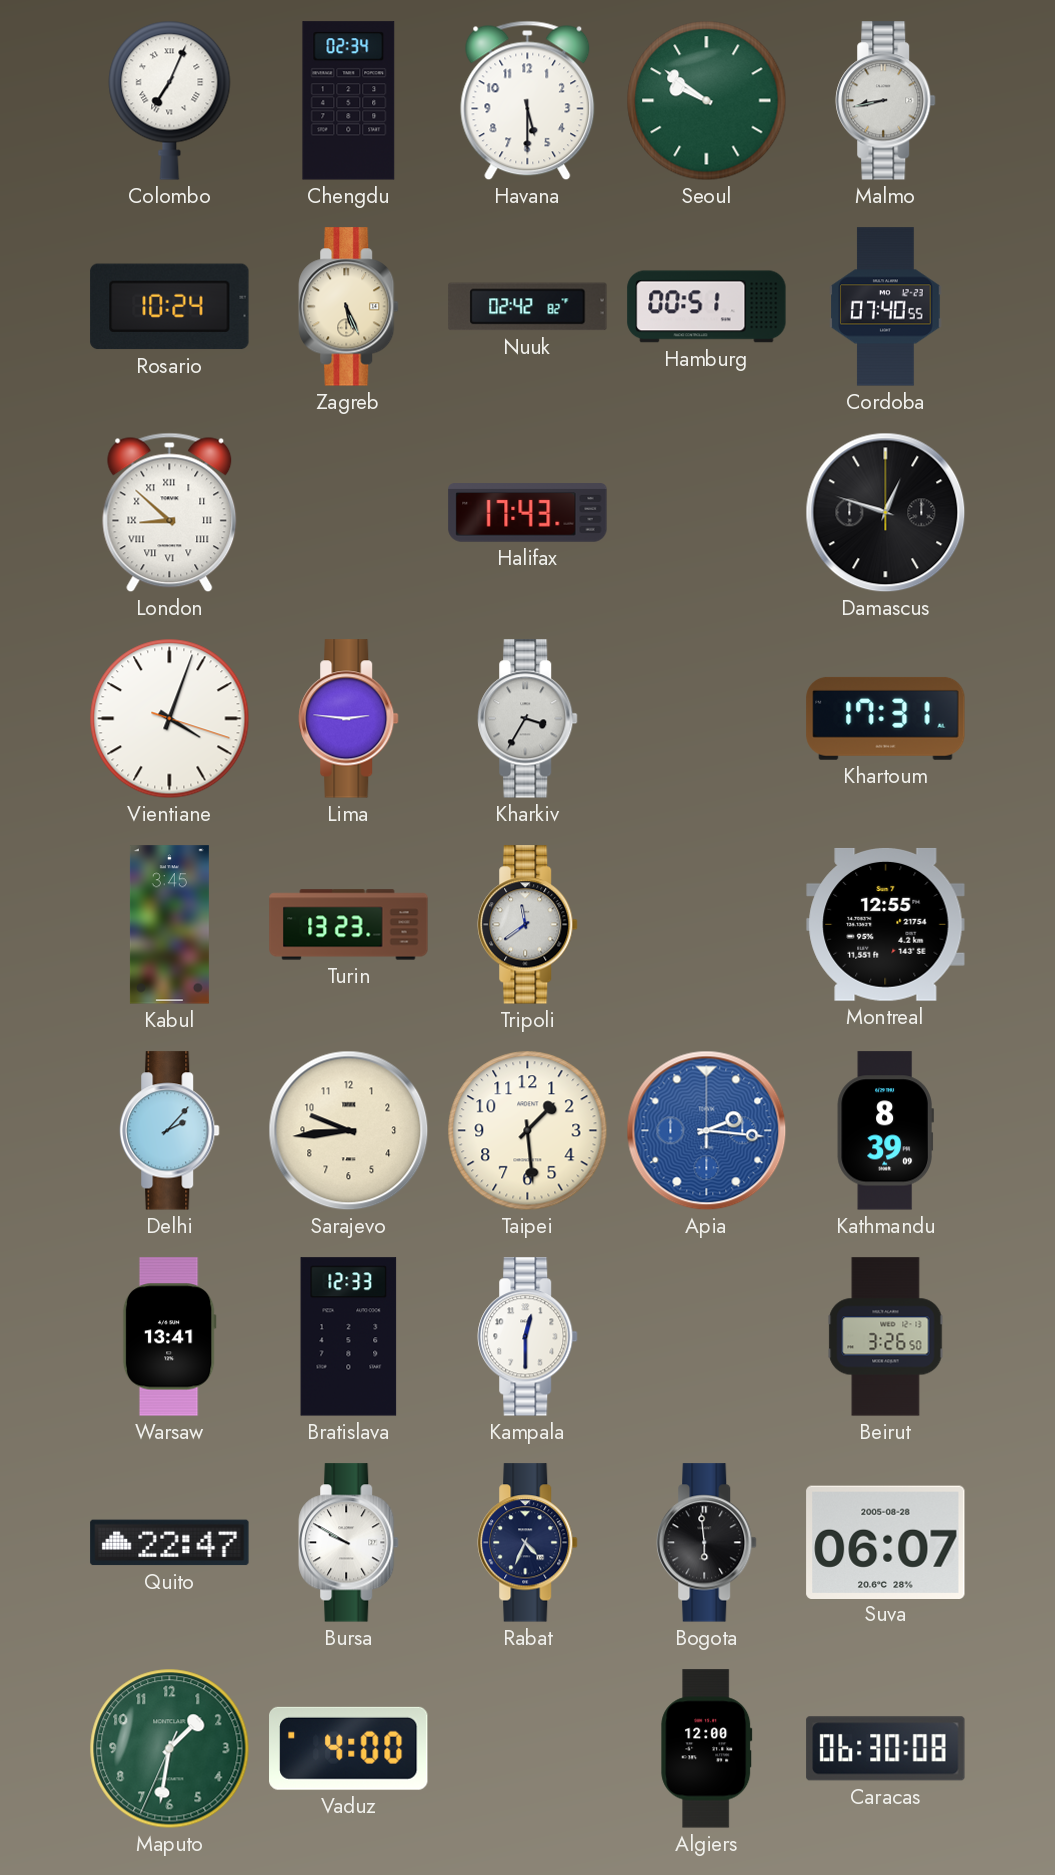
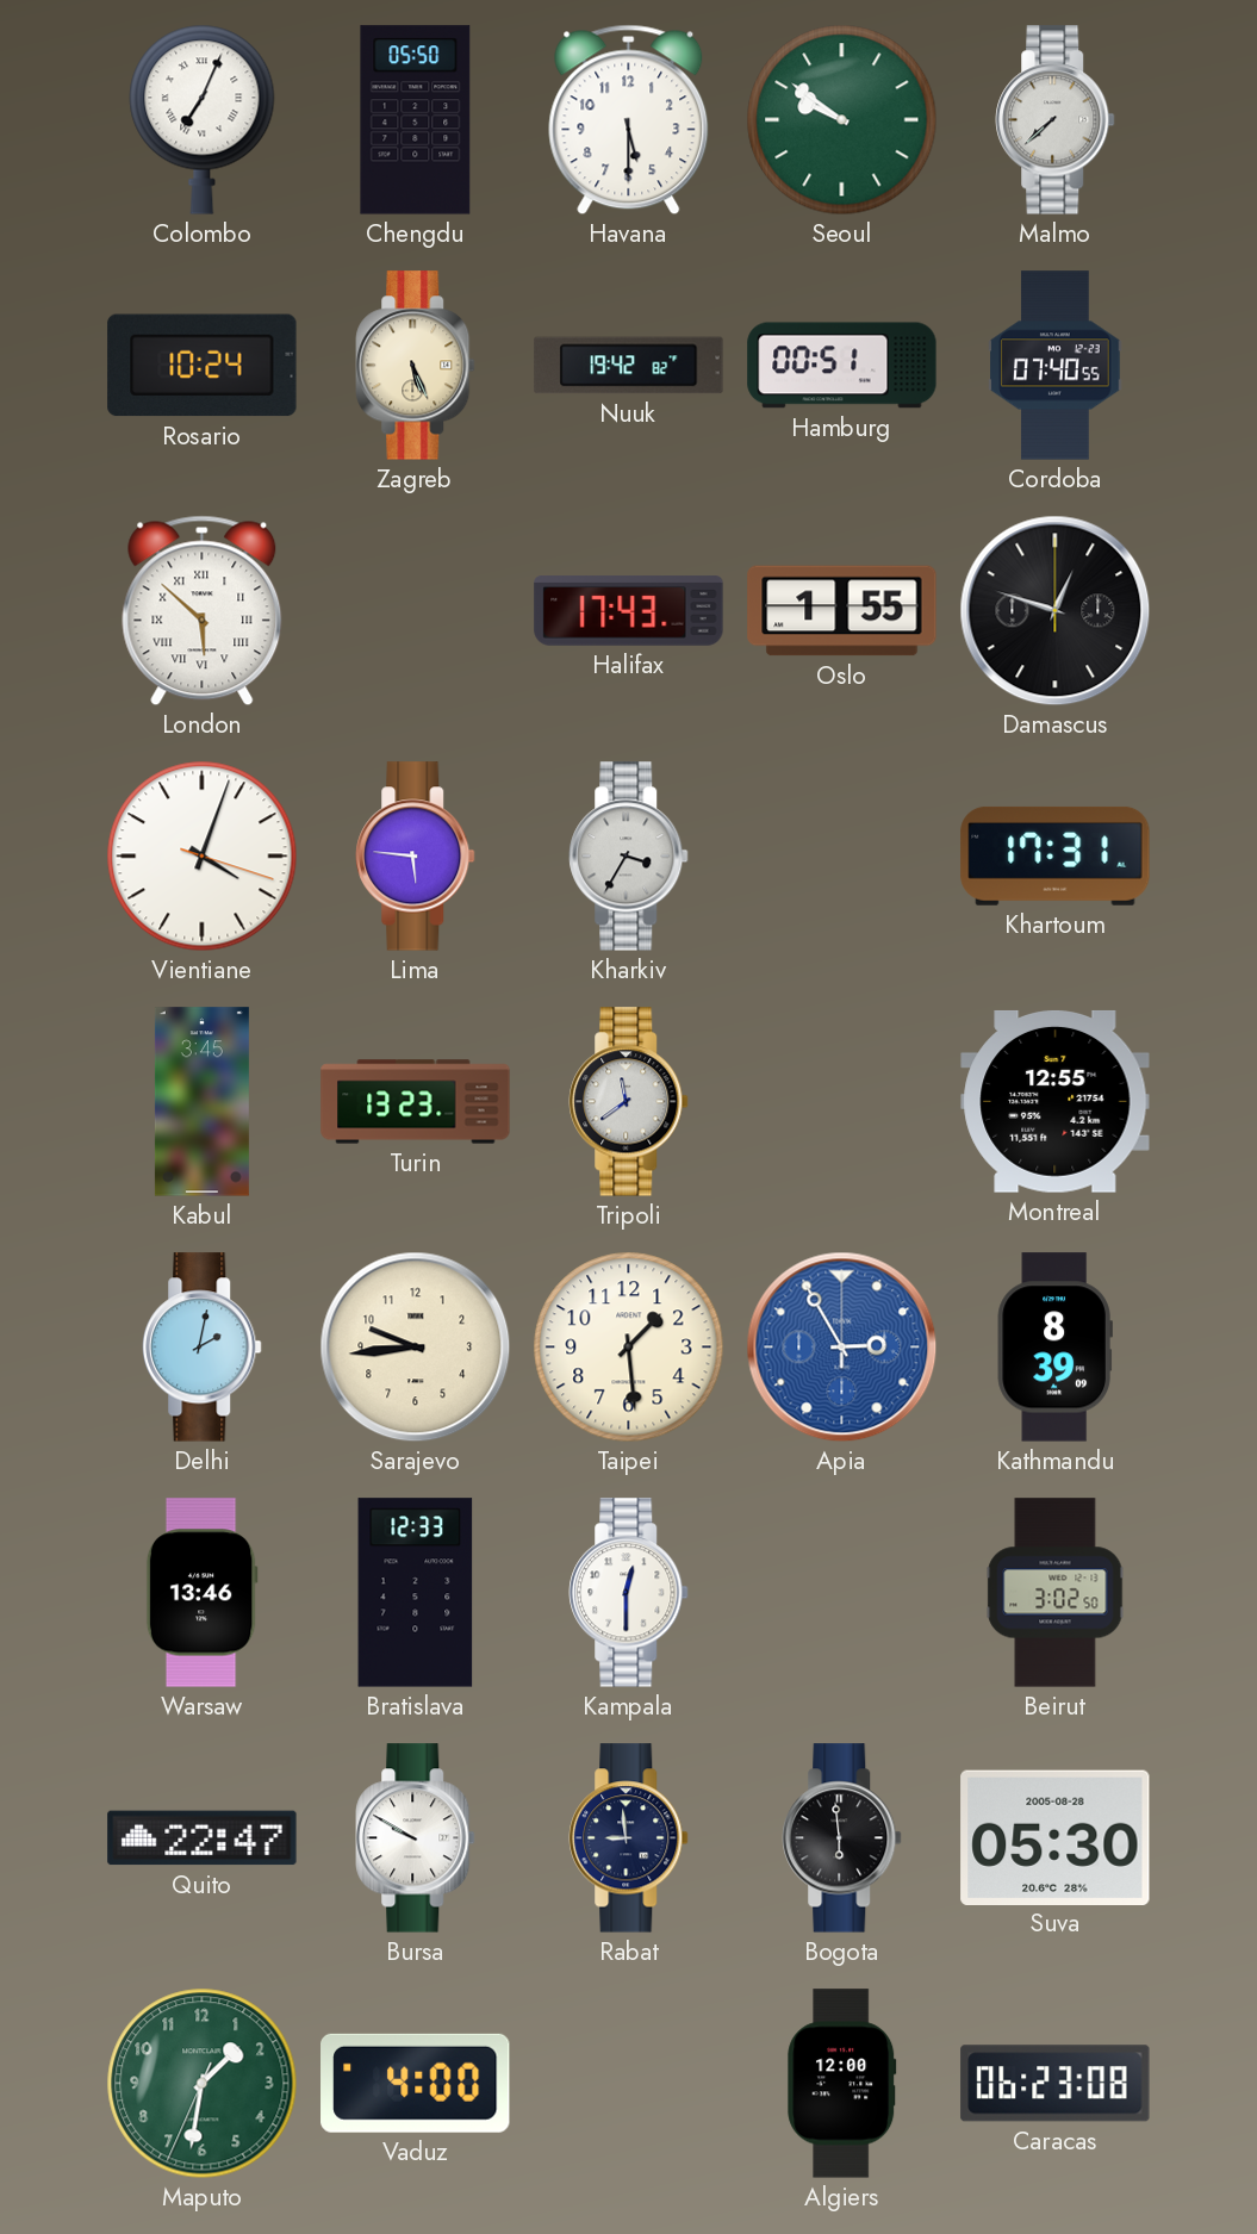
Chengdu: 02:34 -> 05:50
Malmo: 8:43 -> 7:38
Nuuk: 02:42 -> 19:42
London: 8:52 -> 5:52
Oslo: none -> 1:55
Lima: 2:46 -> 5:46
Delhi: 2:07 -> 2:02
Apia: 2:16 -> 2:55
Warsaw: 13:41 -> 13:46
Beirut: 3:26 -> 3:02
Rabat: 4:34 -> 8:59
Suva: 06:07 -> 05:30
Caracas: 06:30 -> 06:23
